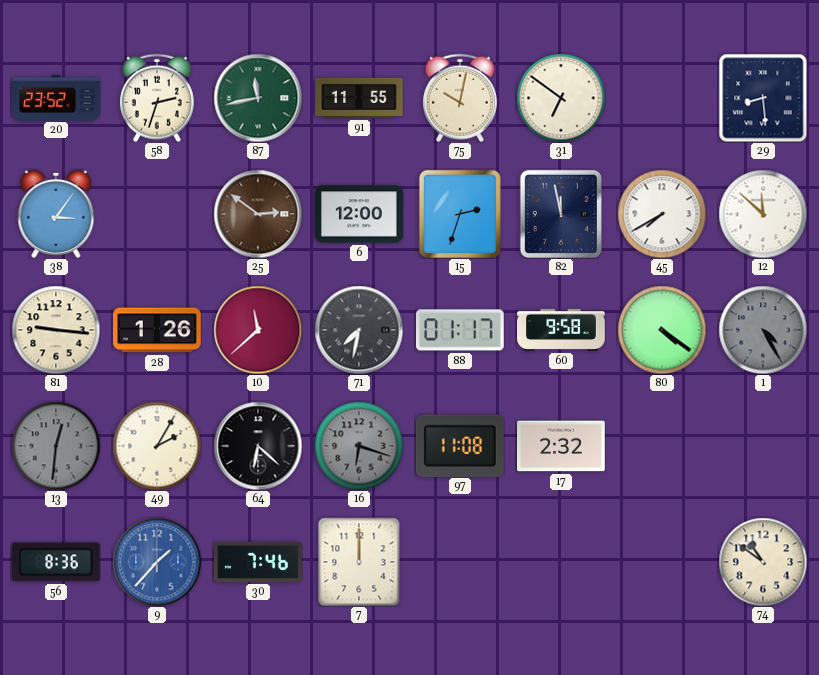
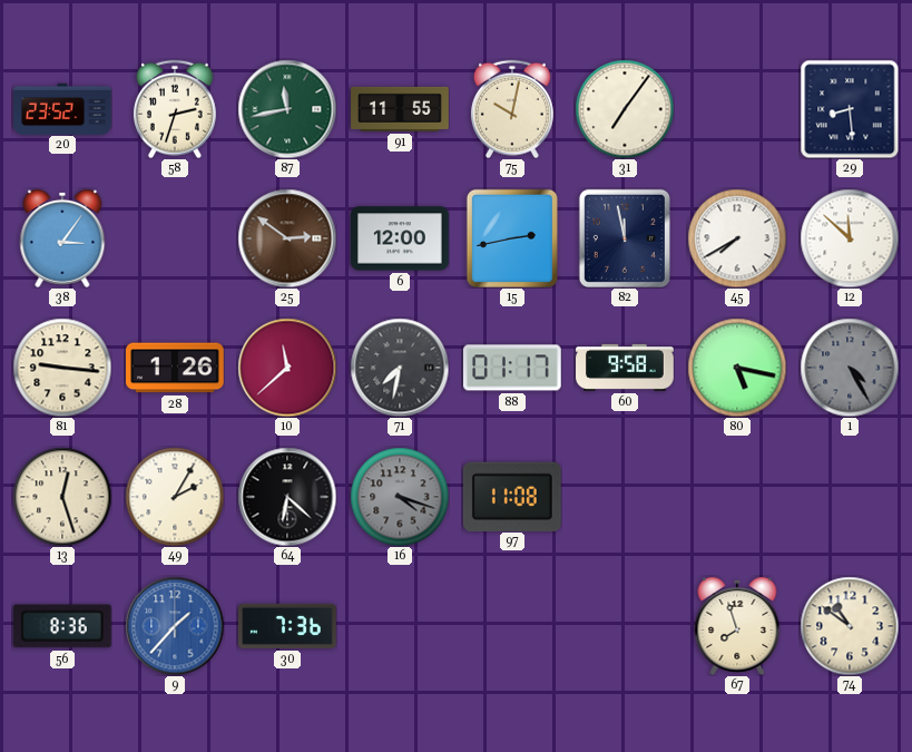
31: 6:51 -> 7:06
15: 2:33 -> 2:43
80: 4:21 -> 5:17
13: 12:31 -> 12:27
13 dial: grey -> cream
16: 6:18 -> 4:18
17: 2:32 -> none
30: 7:46 -> 7:36
7: 12:00 -> none
67: none -> 7:57
